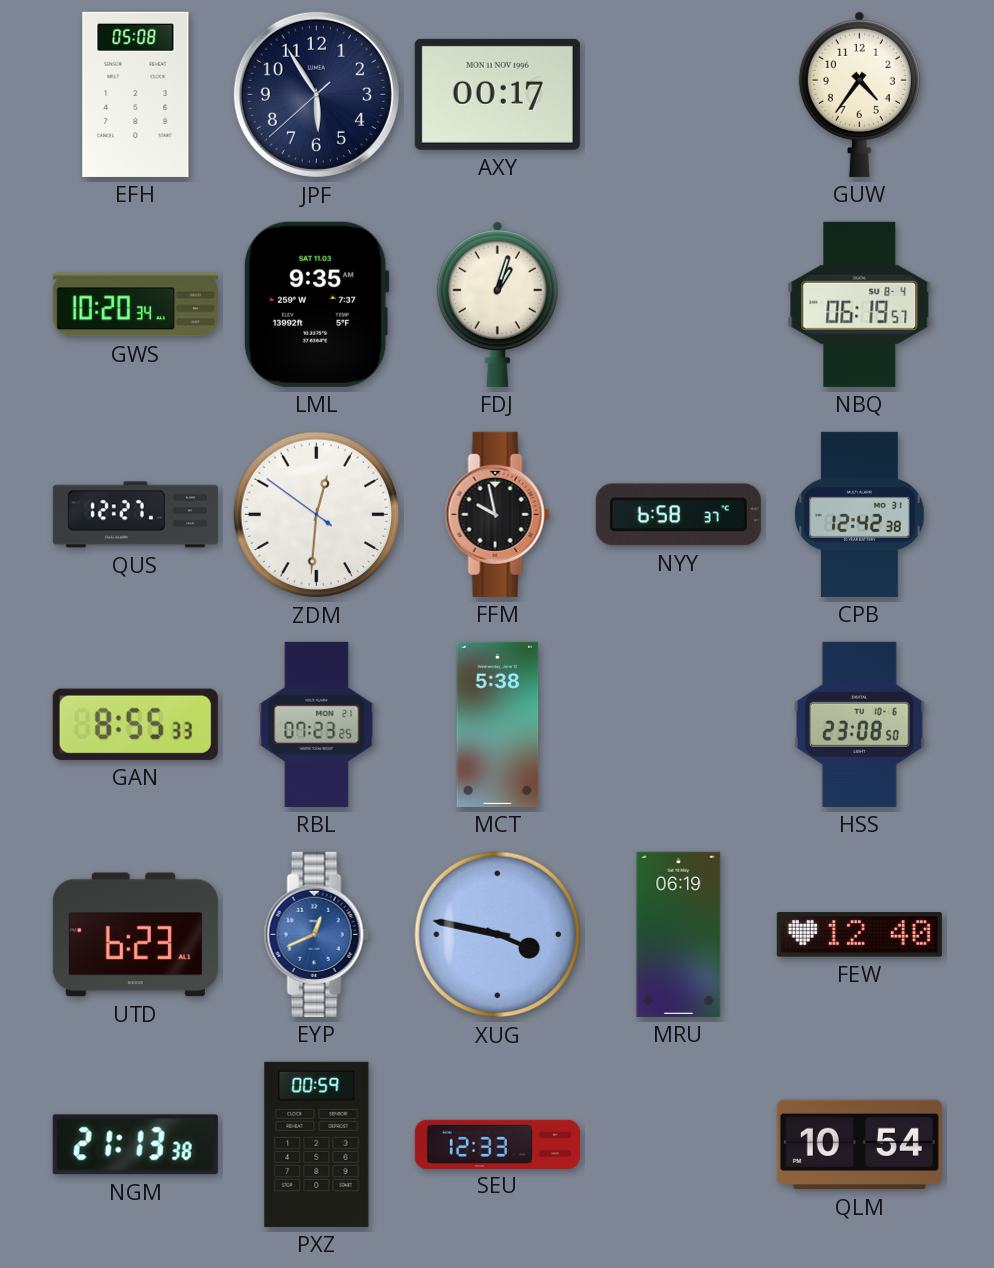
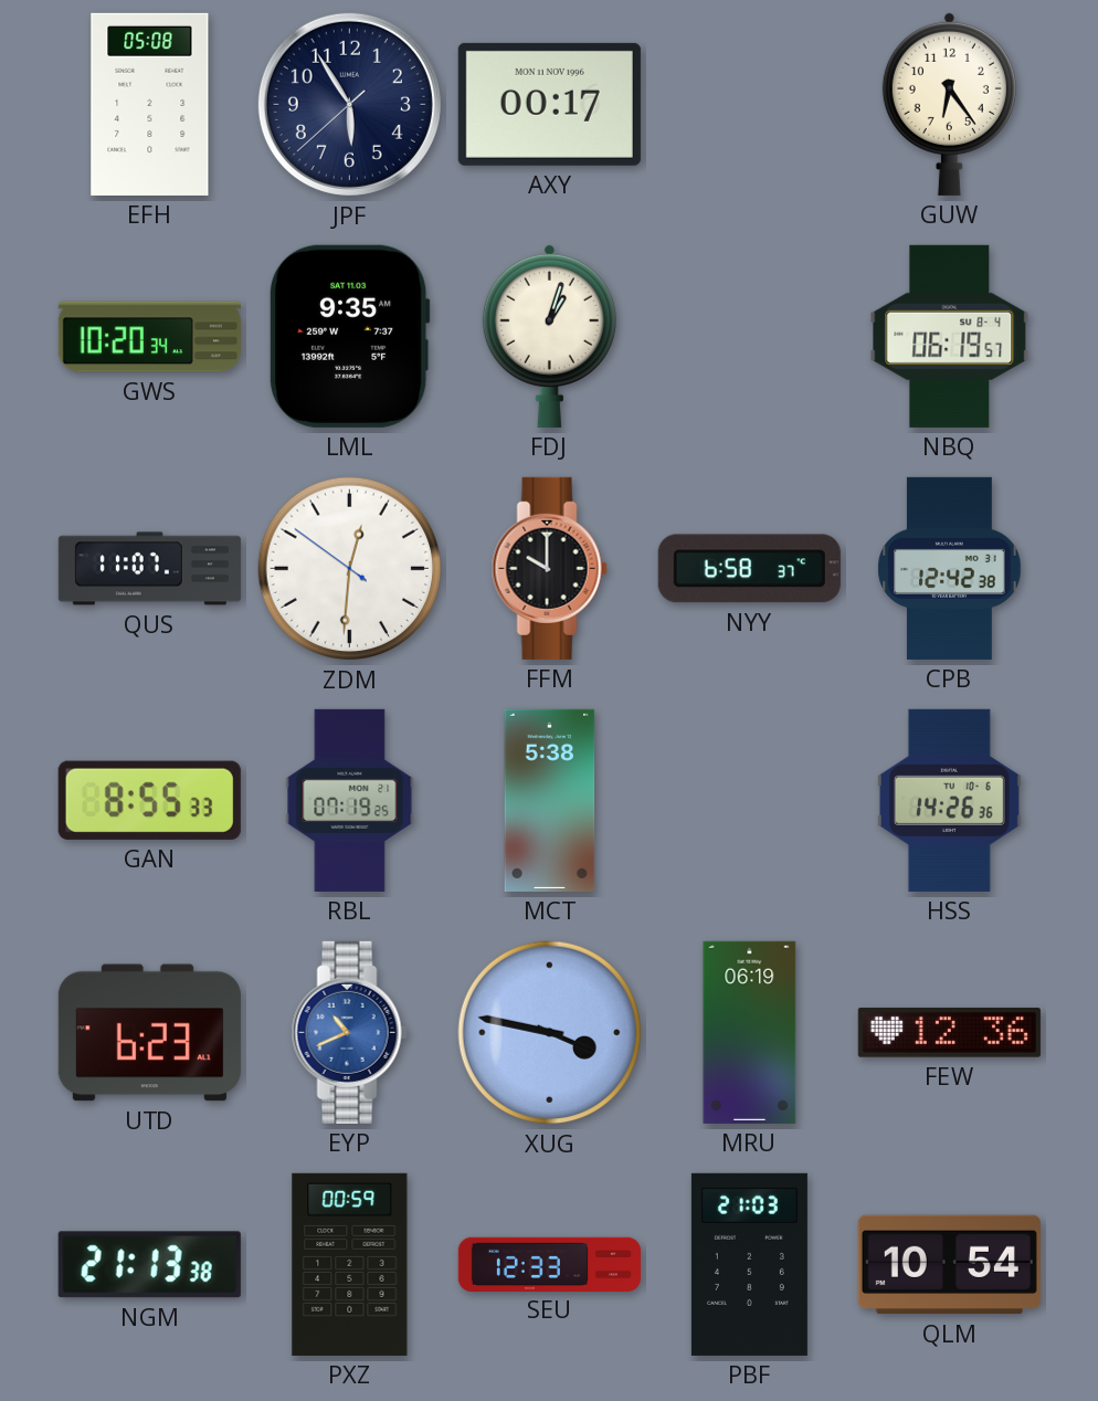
GUW: 4:36 -> 6:24
QUS: 12:27 -> 11:07
FFM: 9:58 -> 10:00
RBL: 07:23 -> 07:19
HSS: 23:08 -> 14:26
EYP: 12:41 -> 10:41
FEW: 12:40 -> 12:36
PBF: none -> 21:03
